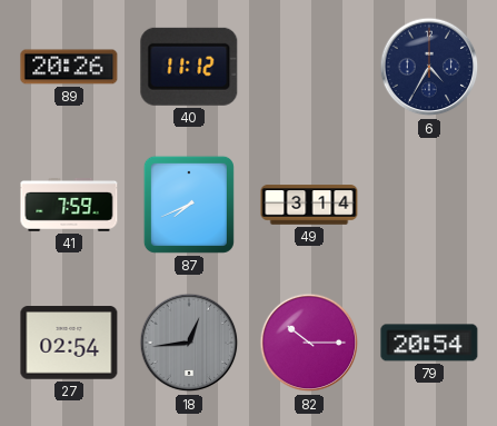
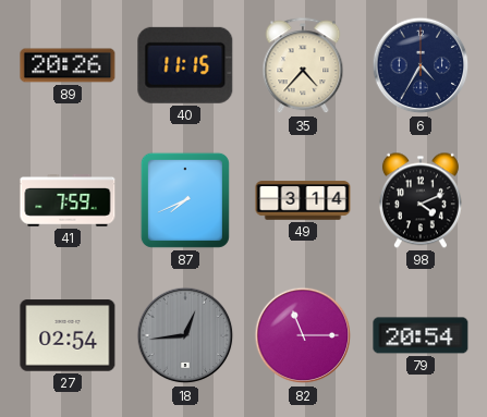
40: 11:12 -> 11:15
35: none -> 4:37
98: none -> 4:11
82: 10:15 -> 11:15
